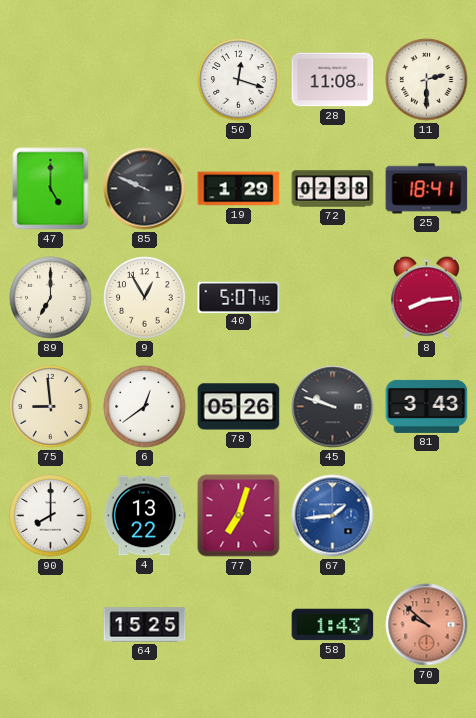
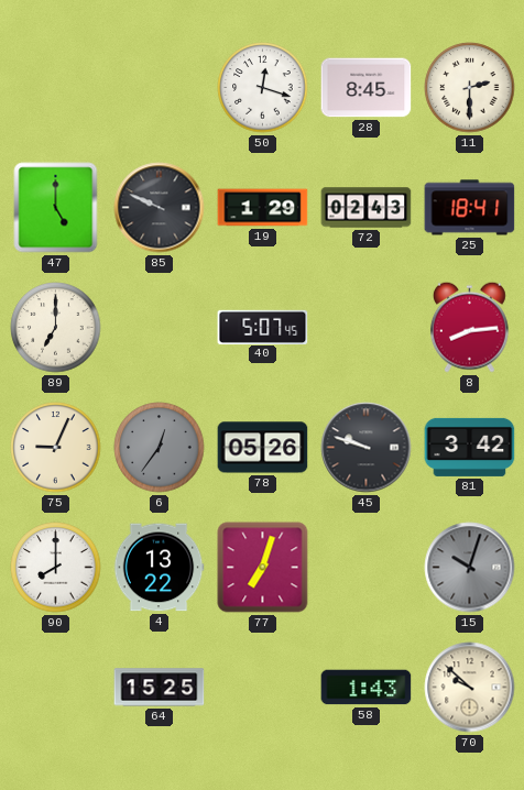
28: 11:08 -> 8:45
72: 02:38 -> 02:43
9: 12:55 -> none
75: 8:59 -> 9:04
6: 12:39 -> 12:36
6 dial: white -> grey
81: 3:43 -> 3:42
67: 1:44 -> none
15: none -> 10:03
70 dial: salmon -> cream
